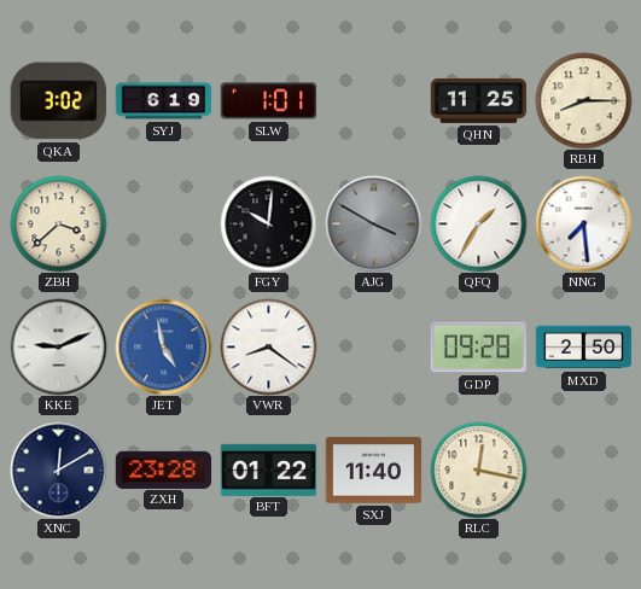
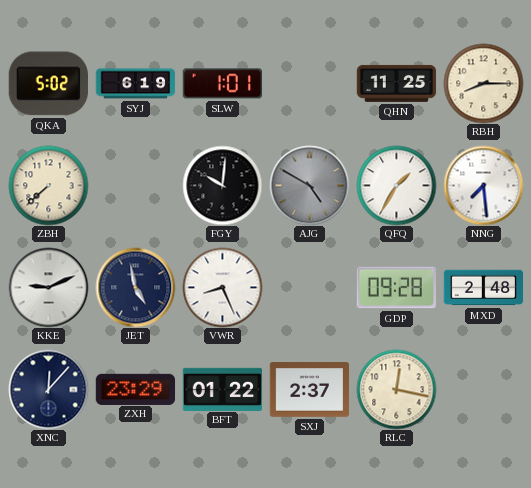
QKA: 3:02 -> 5:02
ZBH: 3:38 -> 7:38
AJG: 3:50 -> 4:50
JET dial: blue -> navy
VWR: 8:21 -> 8:26
MXD: 2:50 -> 2:48
XNC: 12:10 -> 12:07
ZXH: 23:28 -> 23:29
SXJ: 11:40 -> 2:37
